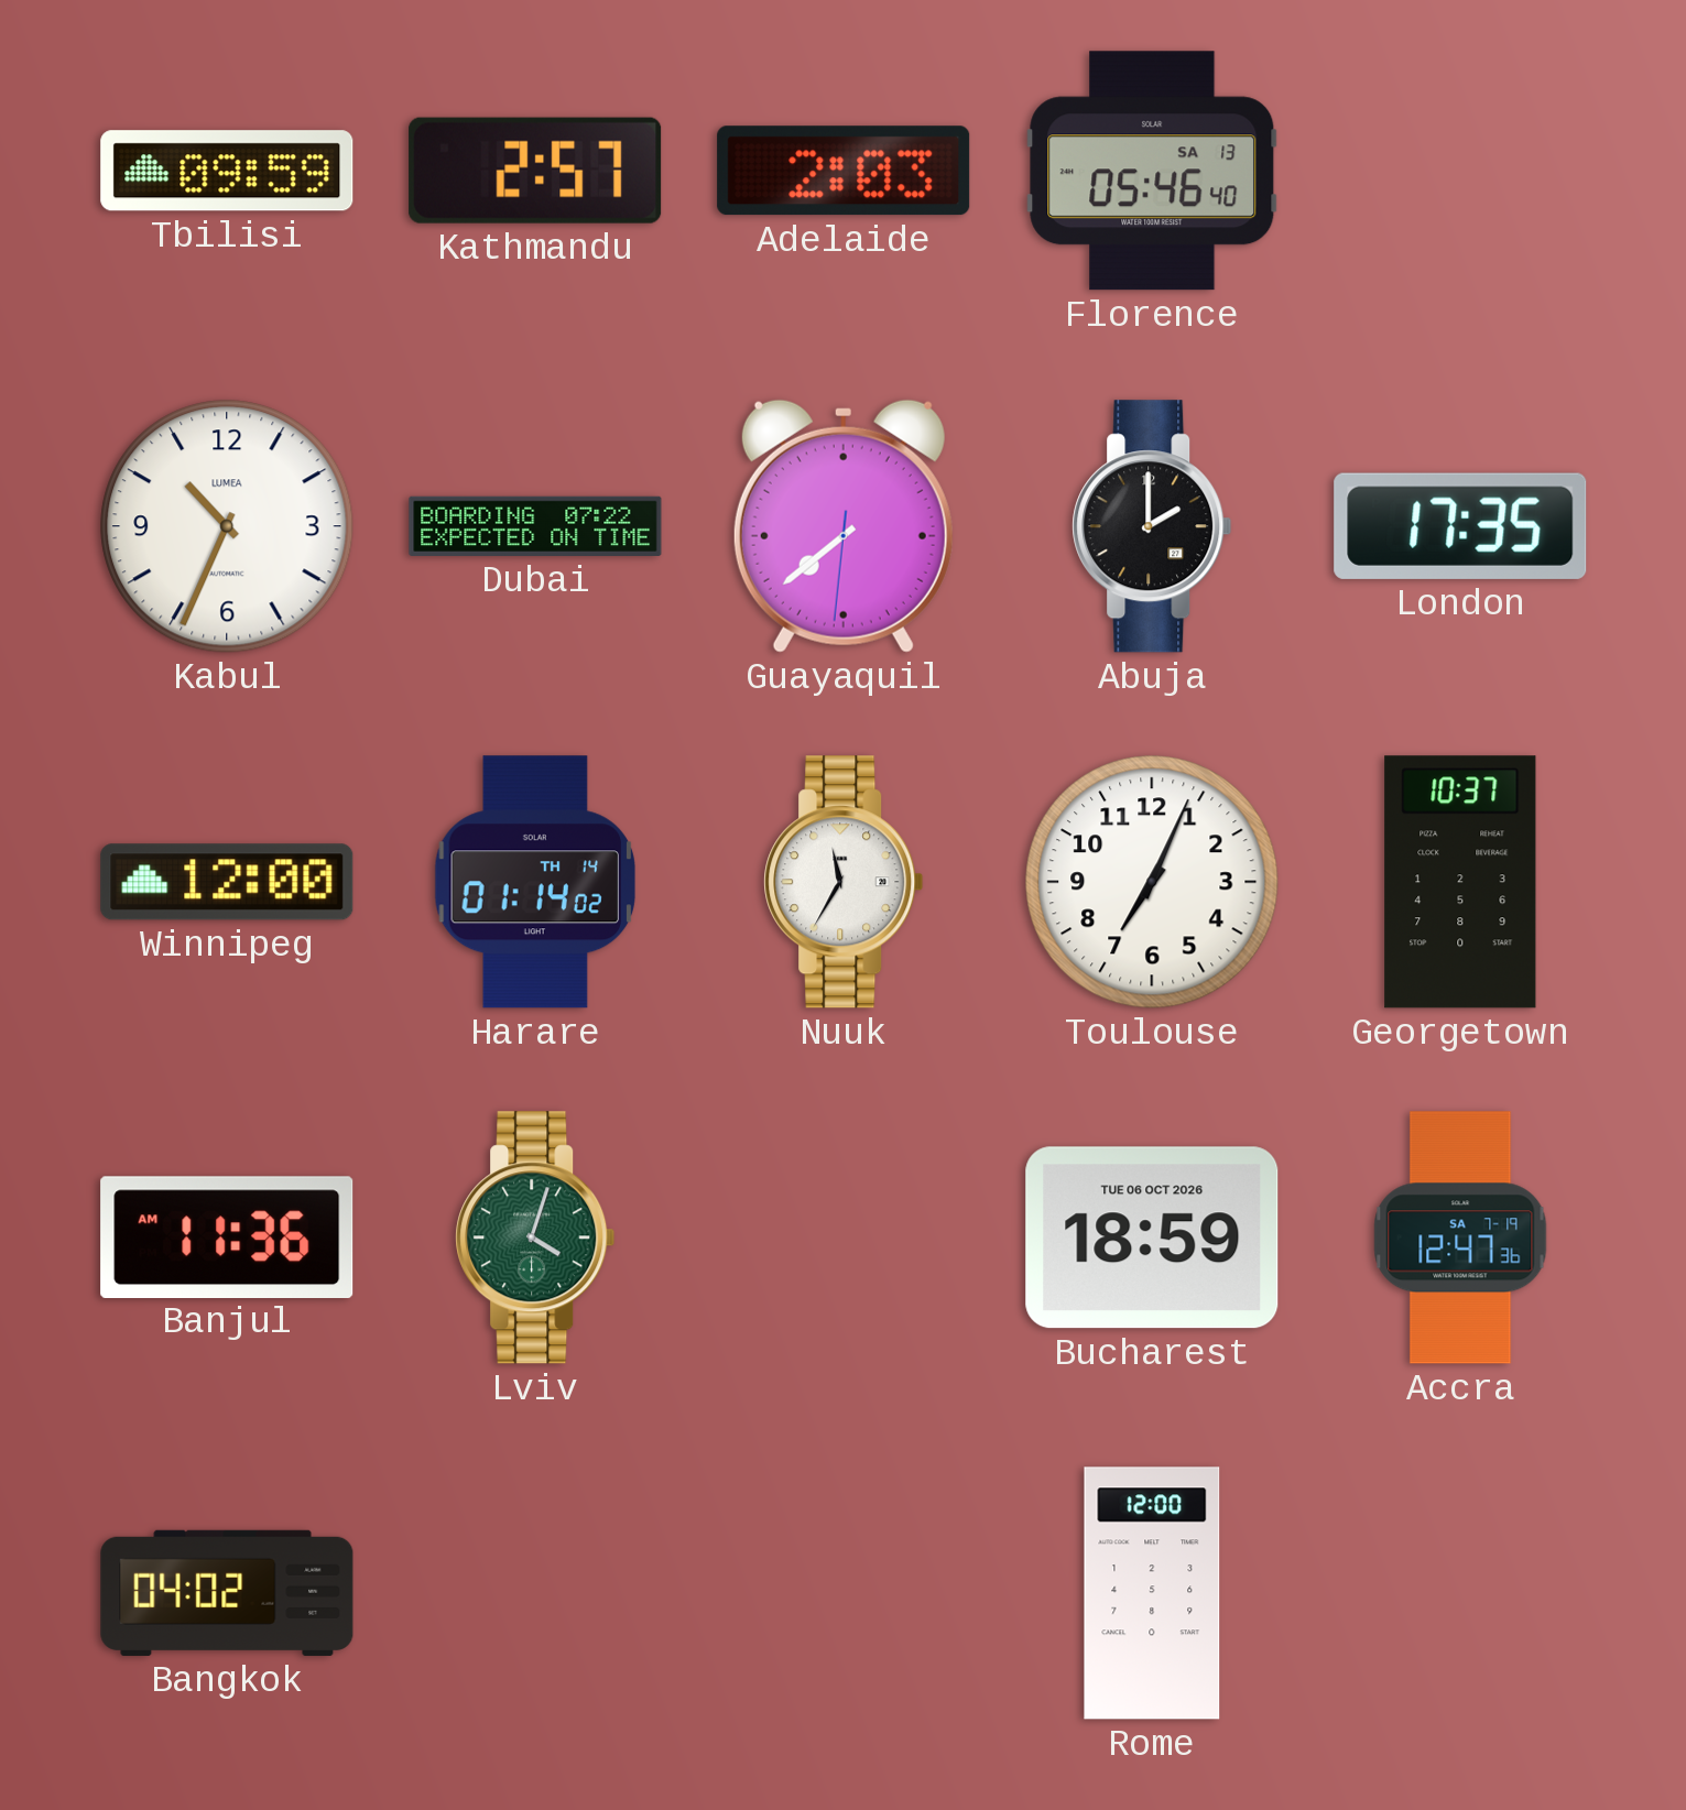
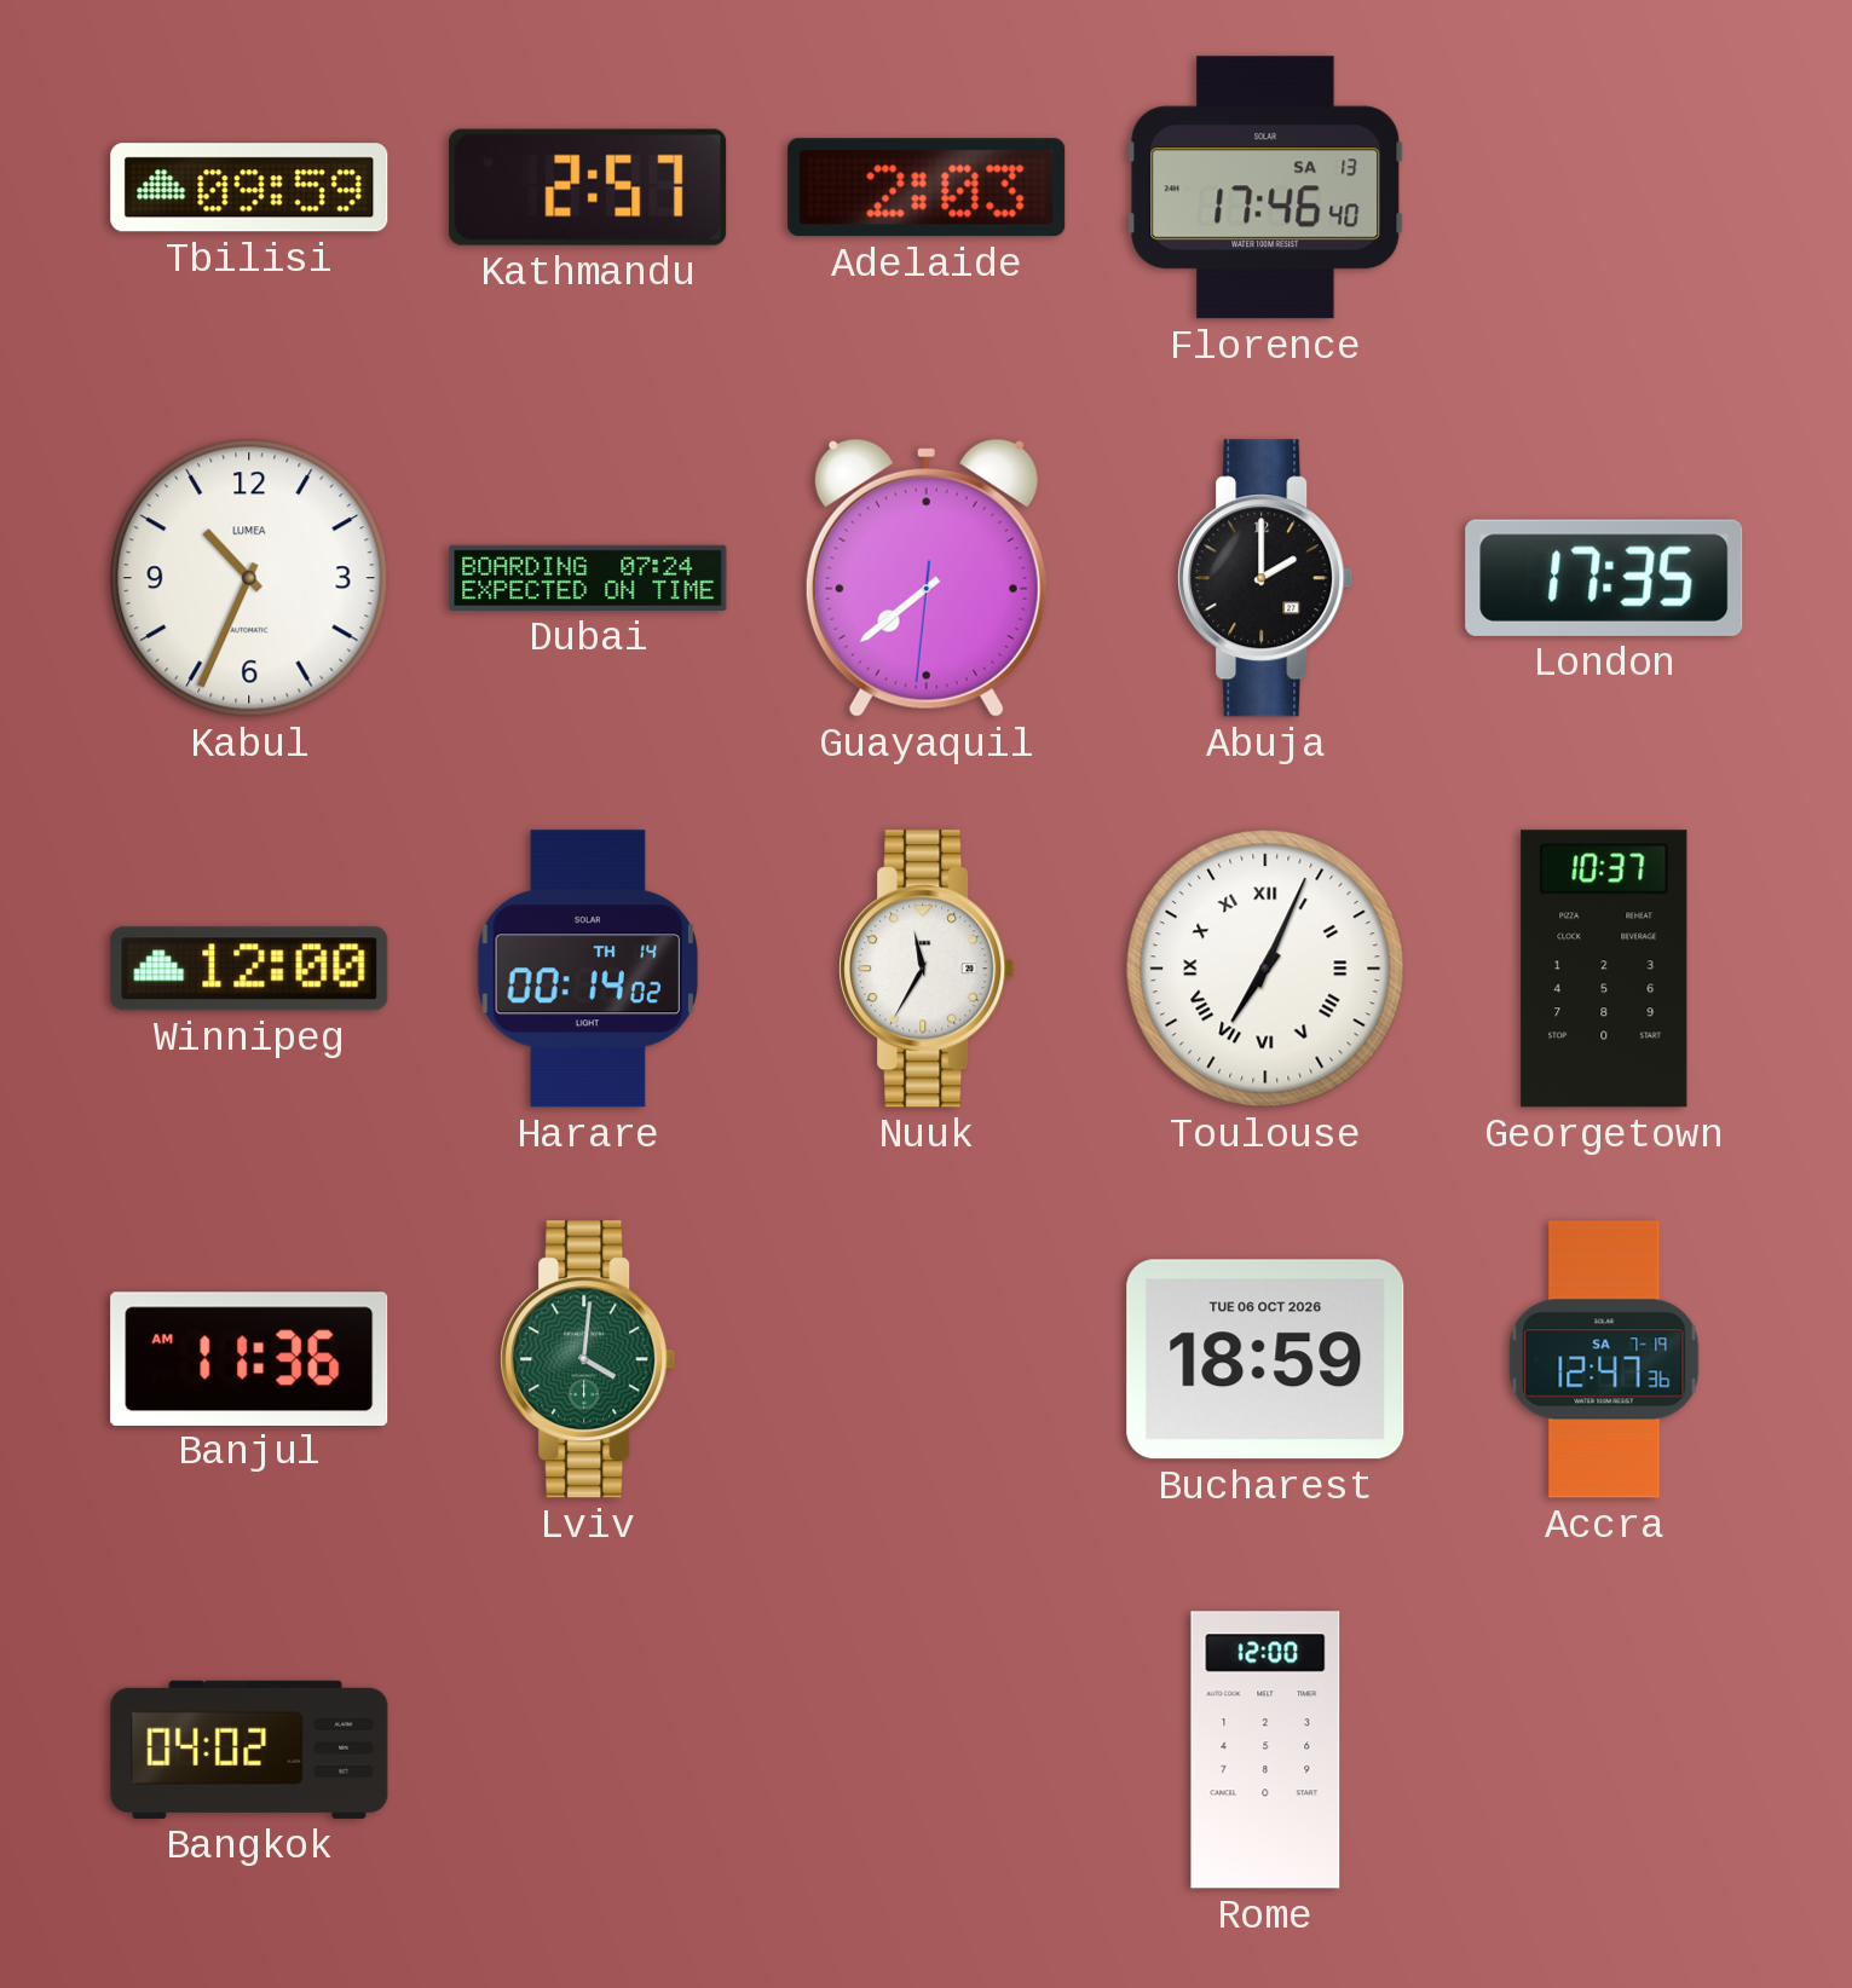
Florence: 05:46 -> 17:46
Dubai: 07:22 -> 07:24
Harare: 01:14 -> 00:14
Toulouse numerals: Arabic -> Roman
Lviv: 4:03 -> 4:01
